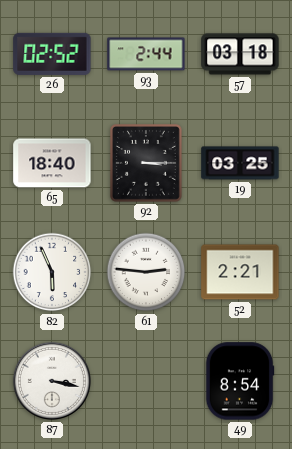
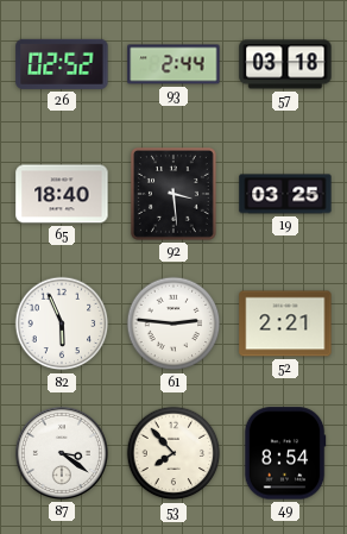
92: 3:15 -> 3:29
87: 3:17 -> 3:21
53: none -> 7:53
